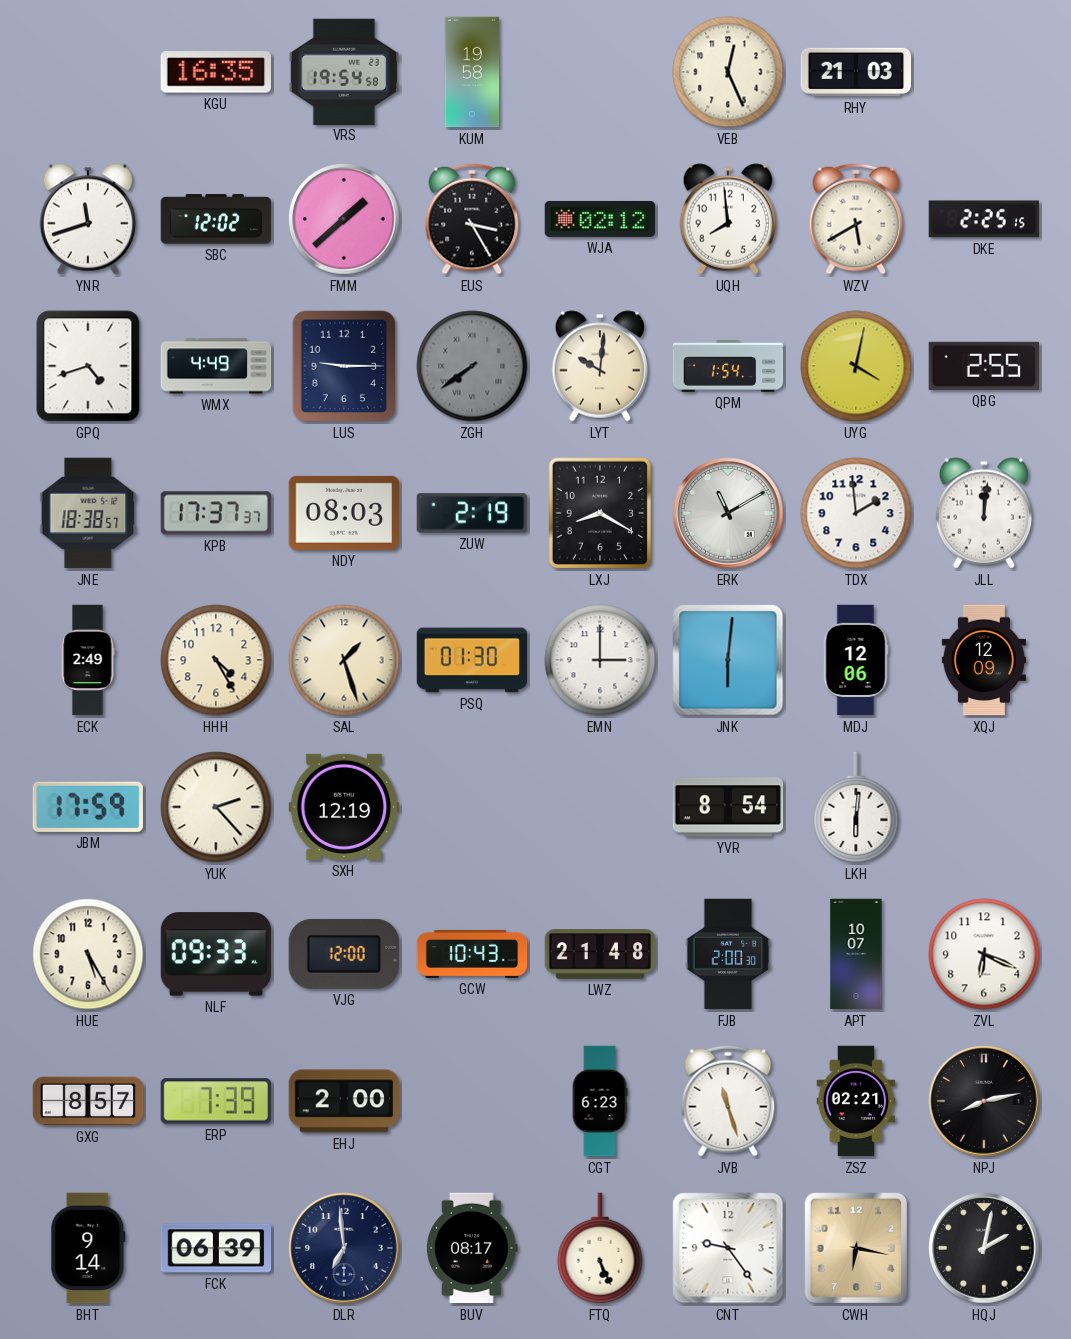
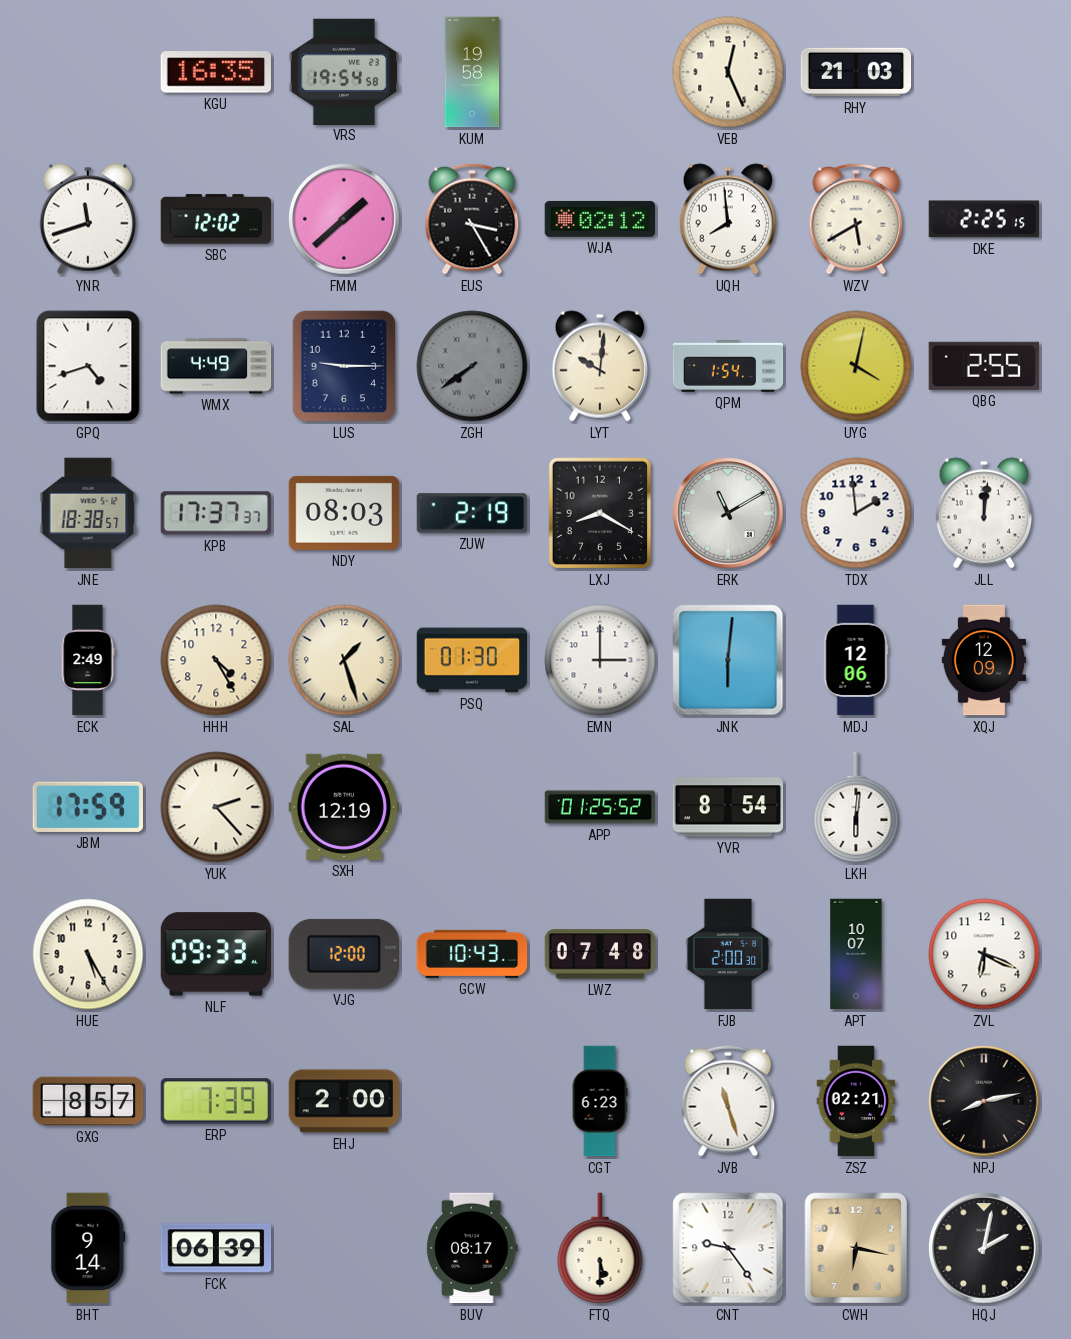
APP: none -> 01:25
LWZ: 21:48 -> 07:48
DLR: 6:59 -> none
FTQ: 5:26 -> 5:30
